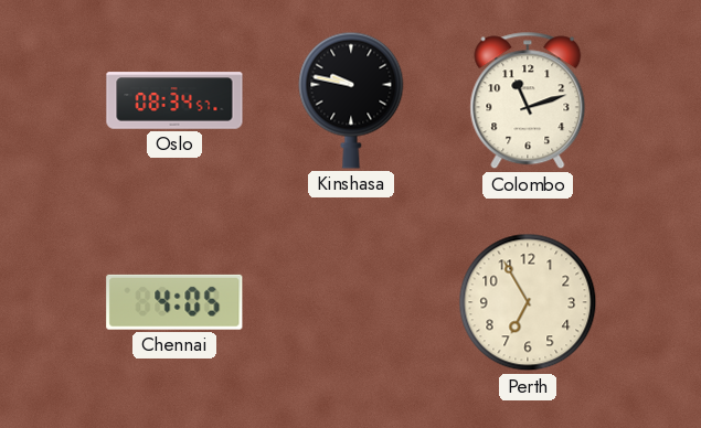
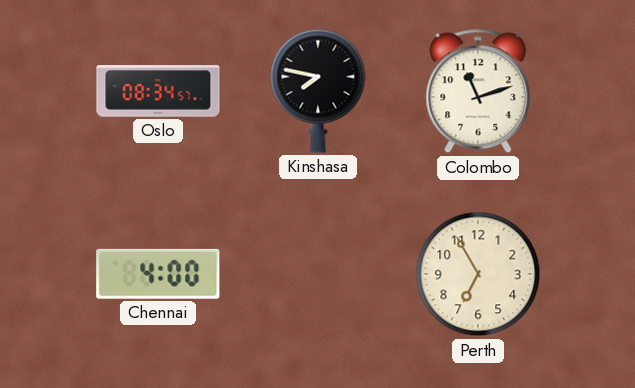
Kinshasa: 9:47 -> 7:47
Chennai: 4:05 -> 4:00
